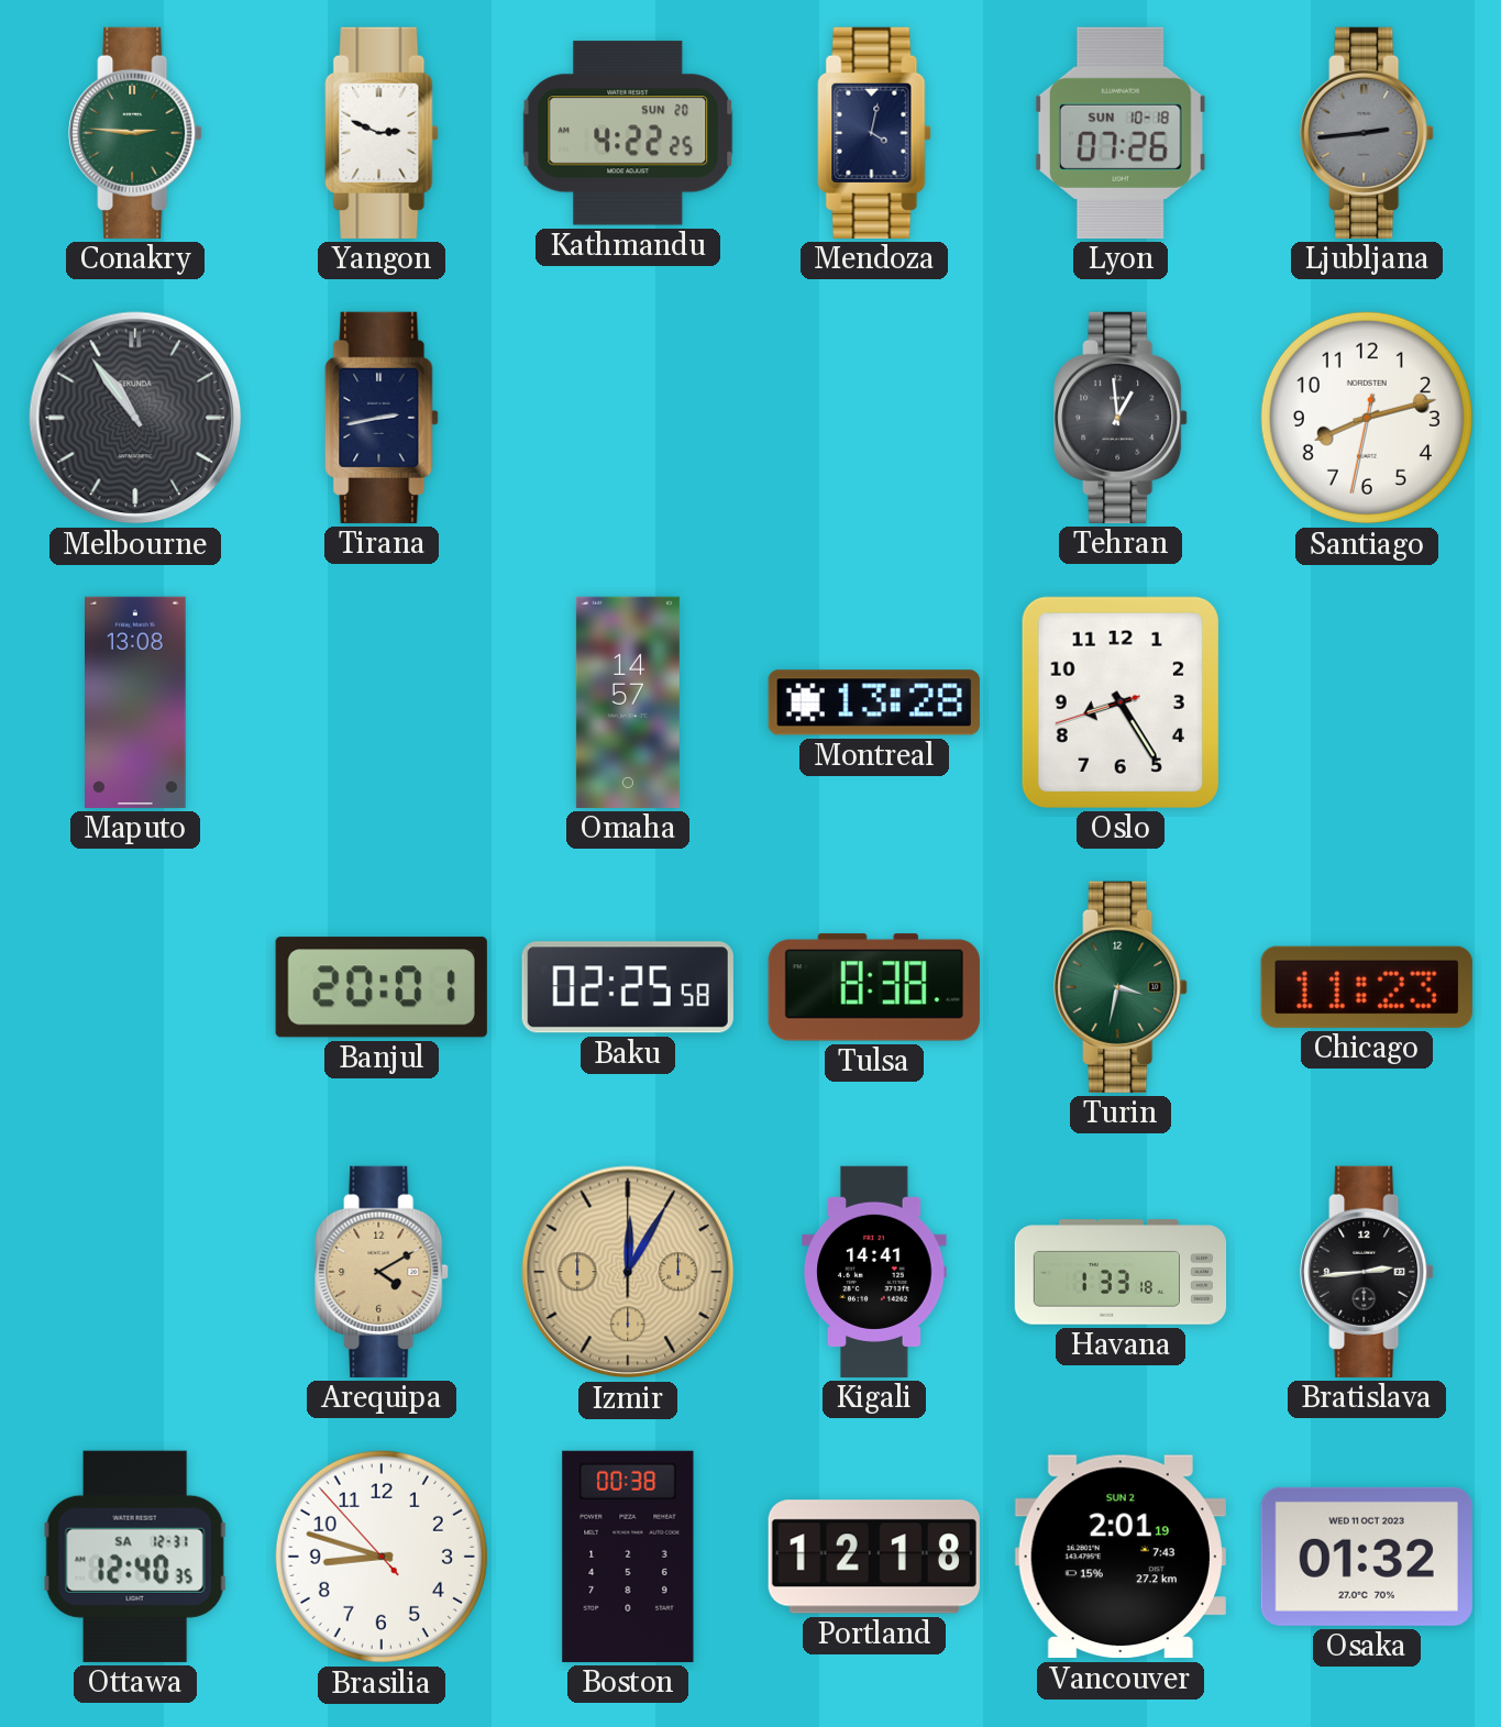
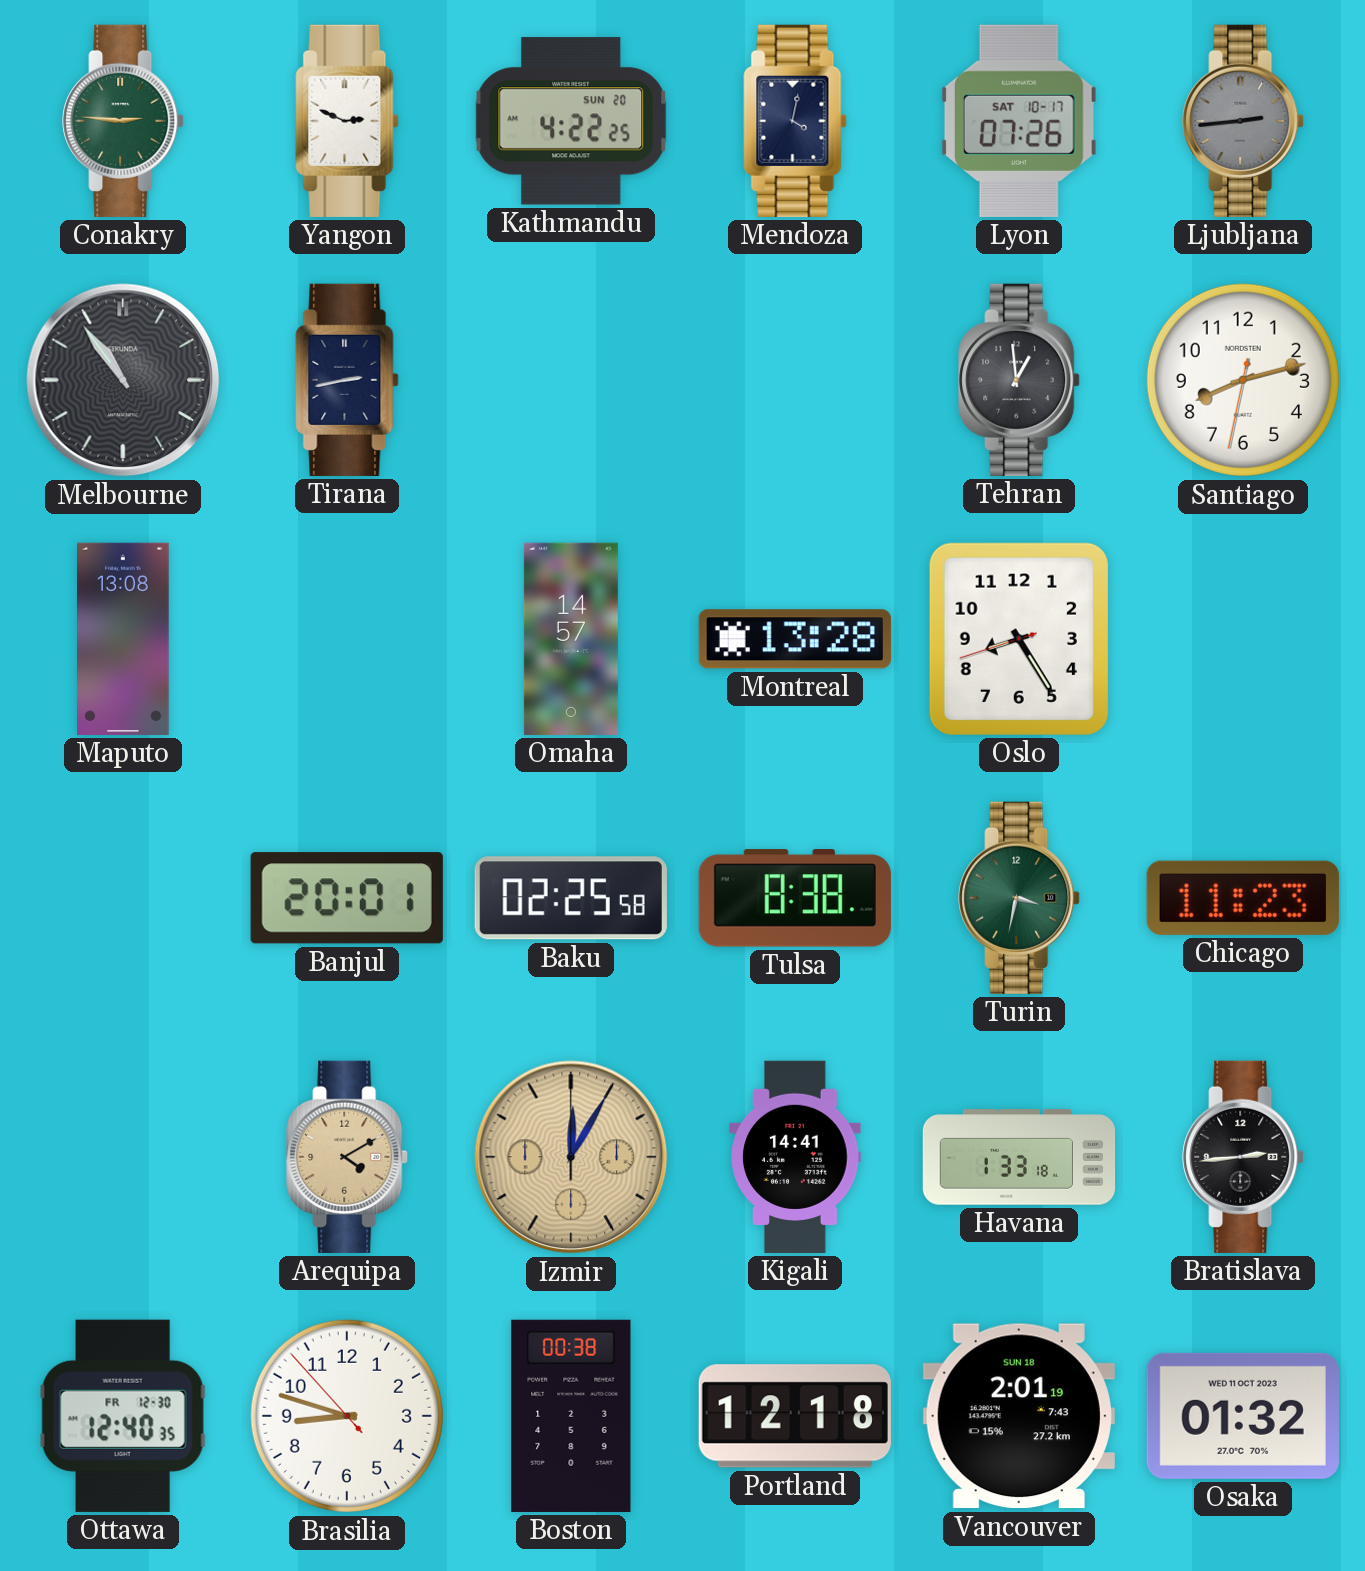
Lyon date: SUN 10-18 -> SAT 10-17
Ottawa date: SA 12-31 -> FR 12-30
Vancouver date: SUN 2 -> SUN 18
